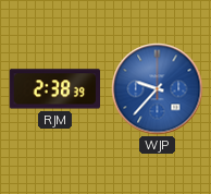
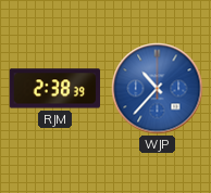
WJP: 9:37 -> 10:37
